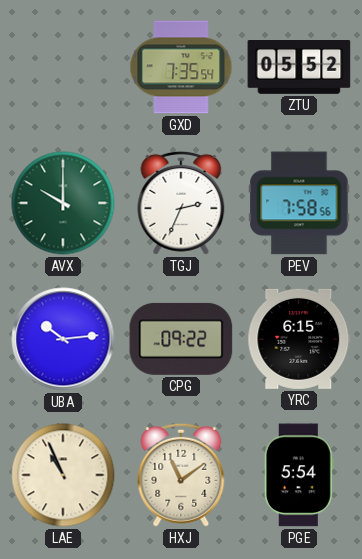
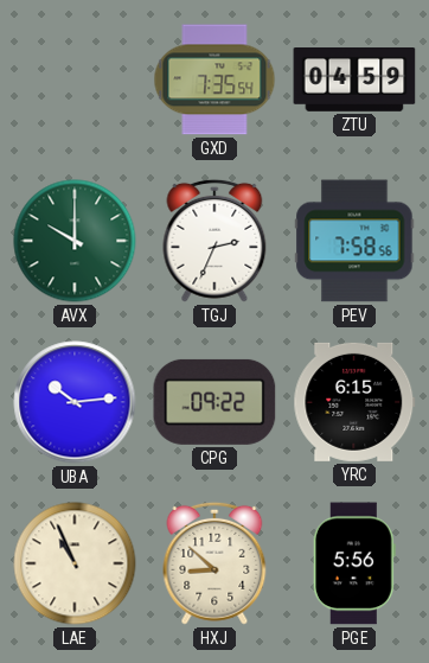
ZTU: 05:52 -> 04:59
HXJ: 11:09 -> 8:52
PGE: 5:54 -> 5:56
